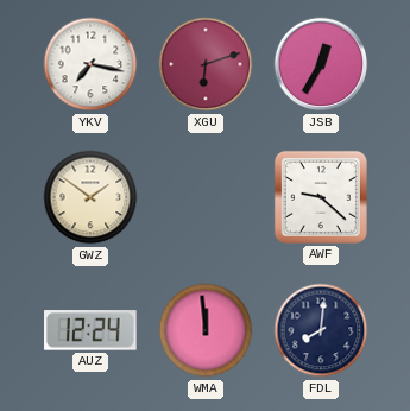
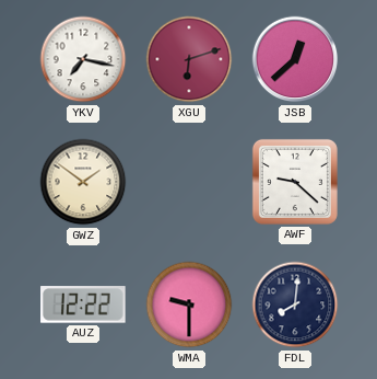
JSB: 12:35 -> 12:38
AUZ: 12:24 -> 12:22
WMA: 11:59 -> 9:30
